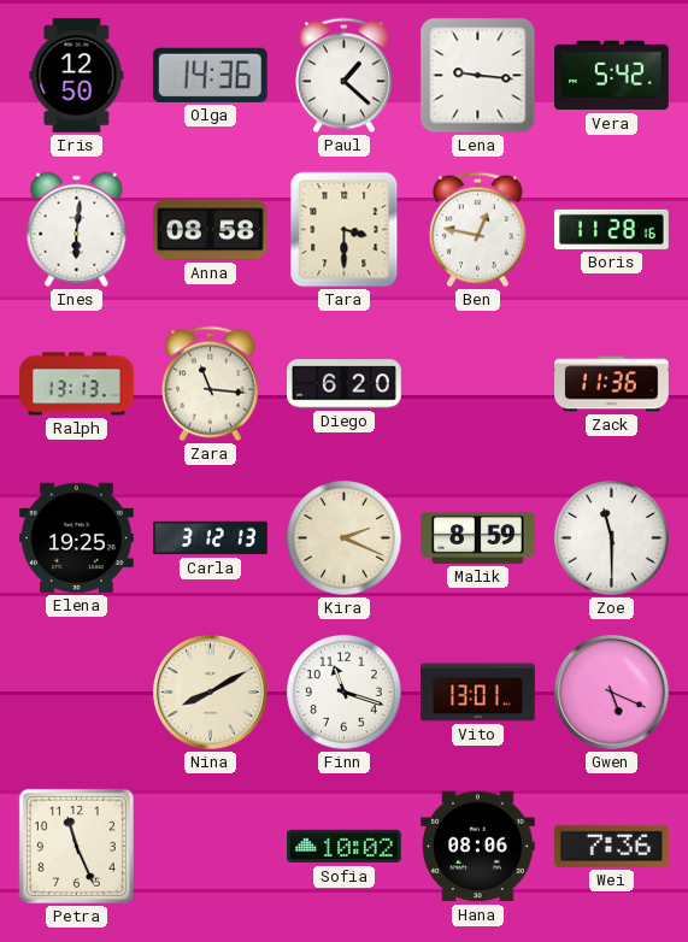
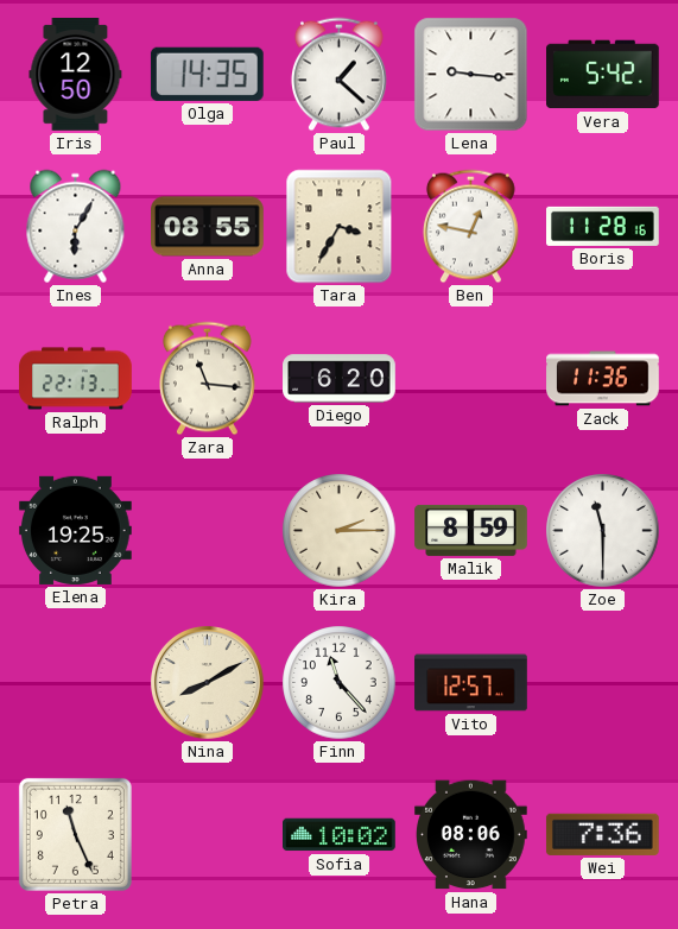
Olga: 14:36 -> 14:35
Ines: 6:01 -> 6:05
Anna: 08:58 -> 08:55
Tara: 3:30 -> 3:35
Ralph: 13:13 -> 22:13
Carla: 3:12 -> none
Kira: 2:19 -> 2:15
Finn: 11:18 -> 11:23
Vito: 13:01 -> 12:57
Gwen: 5:19 -> none
